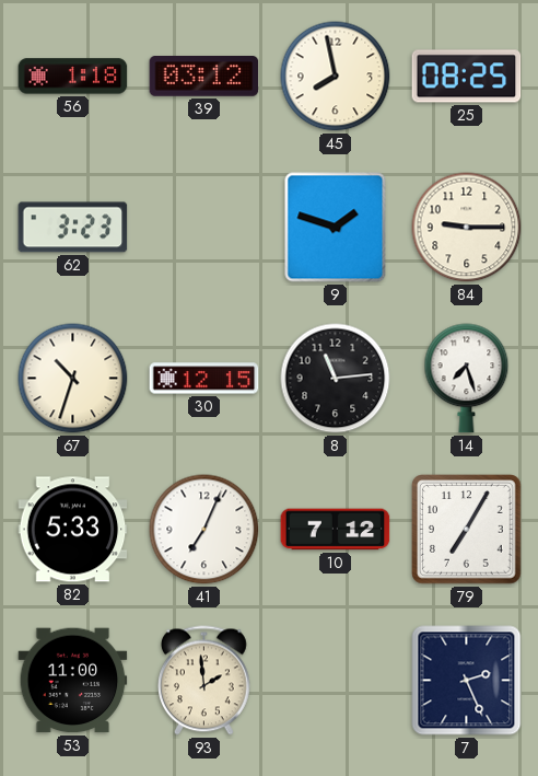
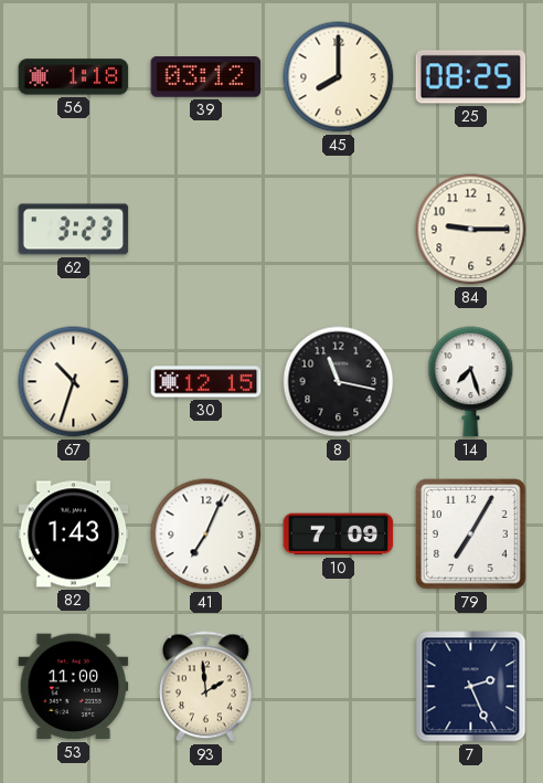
45: 7:58 -> 8:00
9: 1:48 -> none
8: 11:14 -> 11:17
82: 5:33 -> 1:43
10: 7:12 -> 7:09
